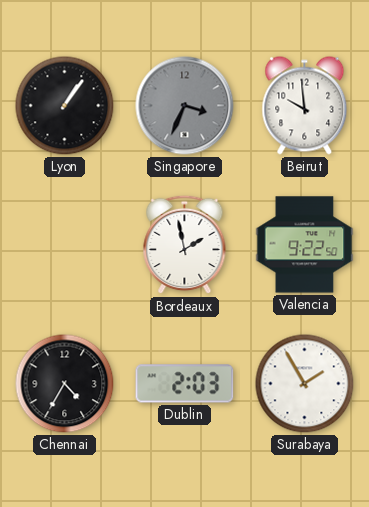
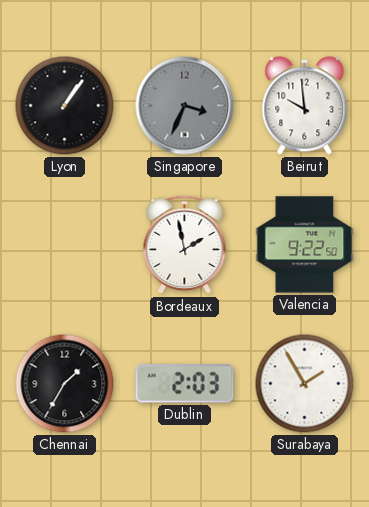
Chennai: 4:35 -> 1:35
